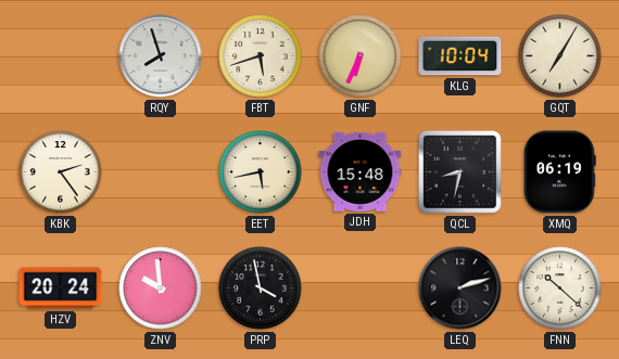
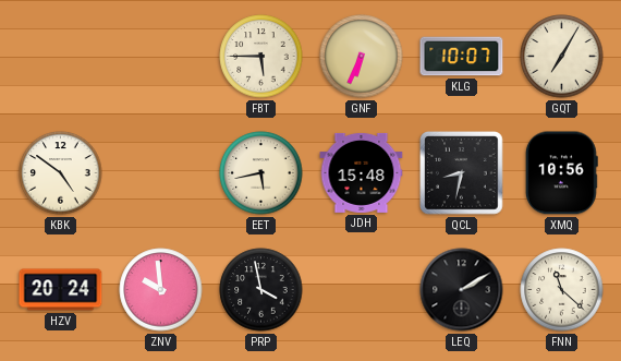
RQY: 7:57 -> none
FBT: 5:42 -> 5:45
KLG: 10:04 -> 10:07
KBK: 2:24 -> 4:51
XMQ: 06:19 -> 10:56
LEQ: 2:12 -> 2:10
FNN: 10:22 -> 11:22
